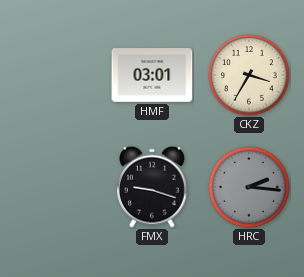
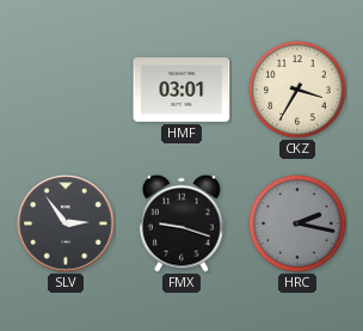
SLV: none -> 2:54
HRC: 2:16 -> 2:17
